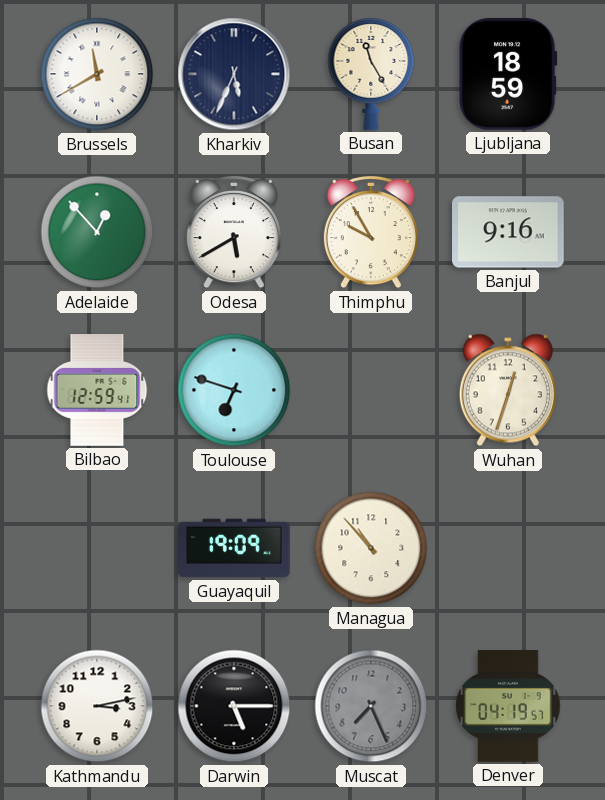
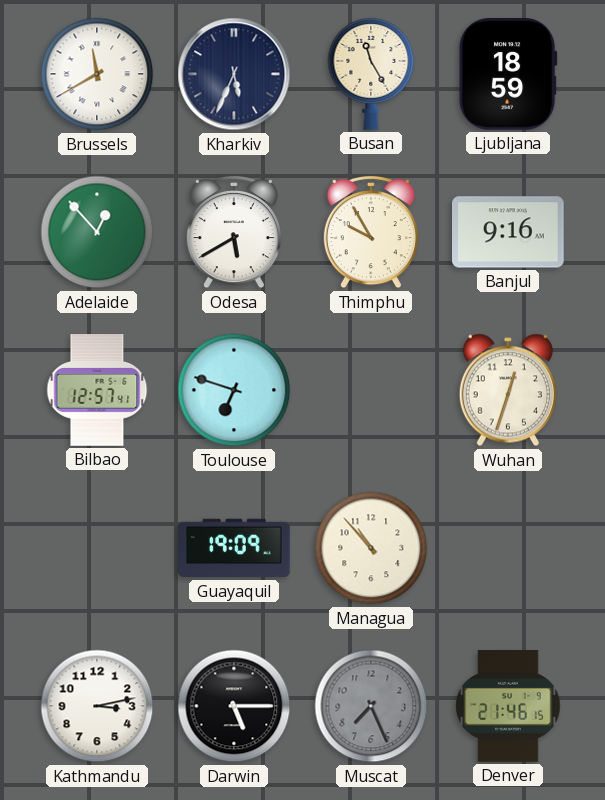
Bilbao: 12:59 -> 12:57
Denver: 04:19 -> 21:46
